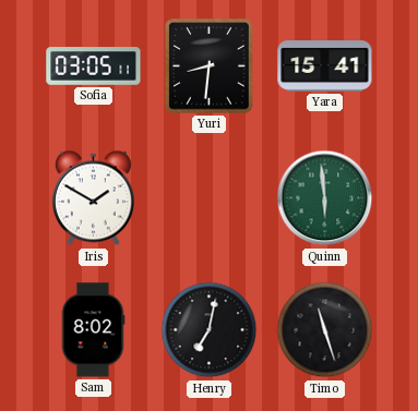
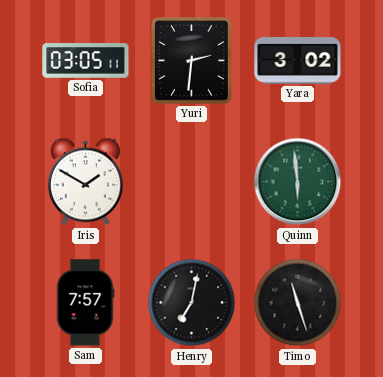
Yuri: 8:31 -> 2:31
Yara: 15:41 -> 3:02
Sam: 8:02 -> 7:57
